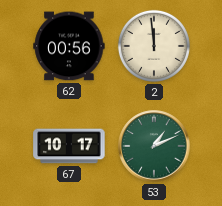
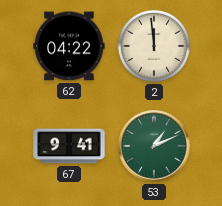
62: 00:56 -> 04:22
67: 10:17 -> 9:41
